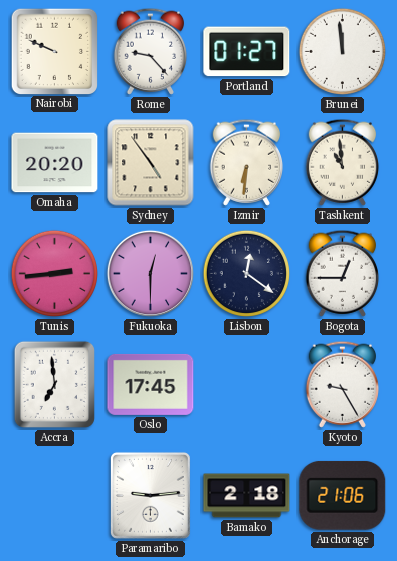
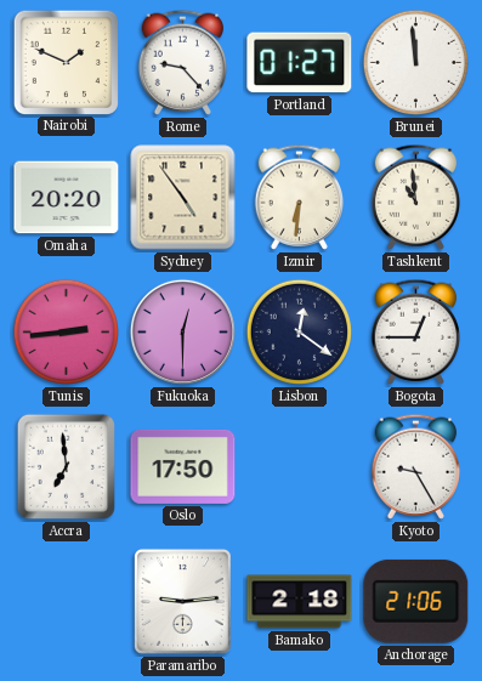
Nairobi: 9:49 -> 1:49
Oslo: 17:45 -> 17:50
